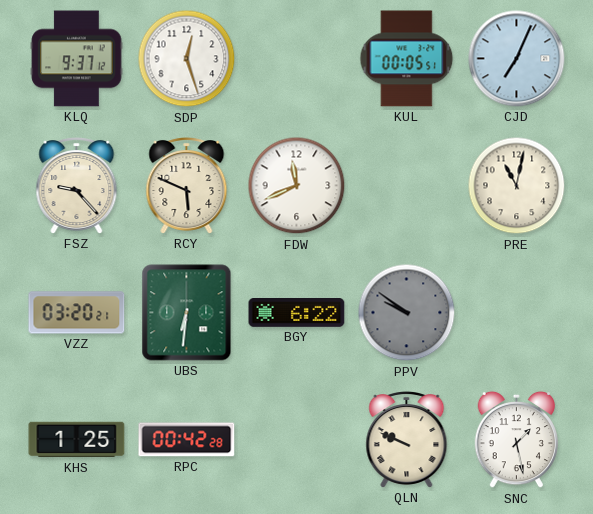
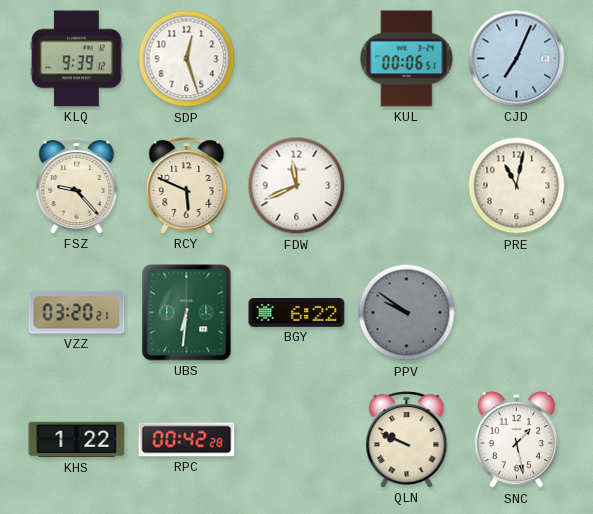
KLQ: 9:37 -> 9:39
KUL: 00:05 -> 00:06
KHS: 1:25 -> 1:22
